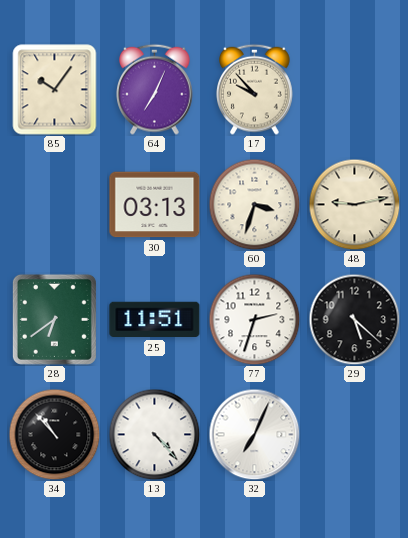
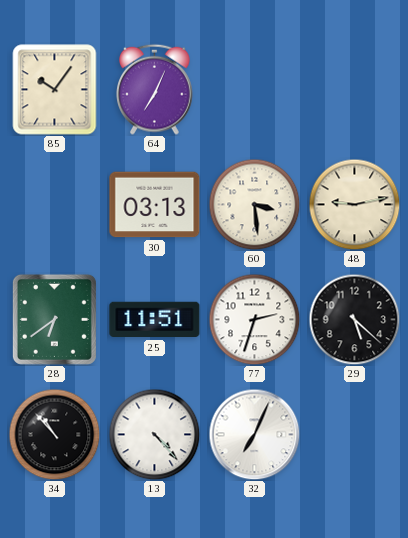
17: 9:53 -> none
60: 3:33 -> 3:29
